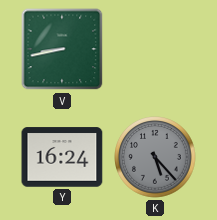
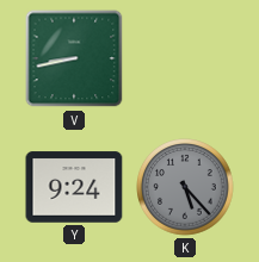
Y: 16:24 -> 9:24
